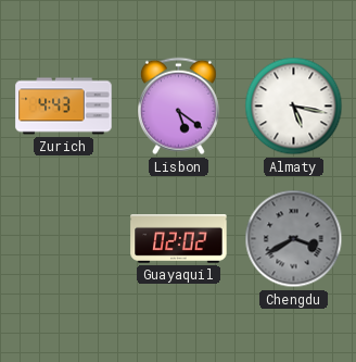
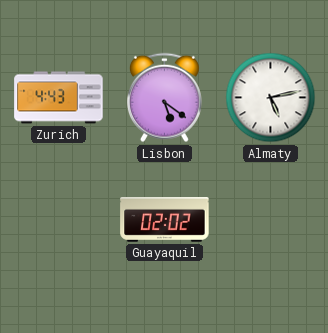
Almaty: 5:17 -> 5:13
Chengdu: 3:40 -> none
